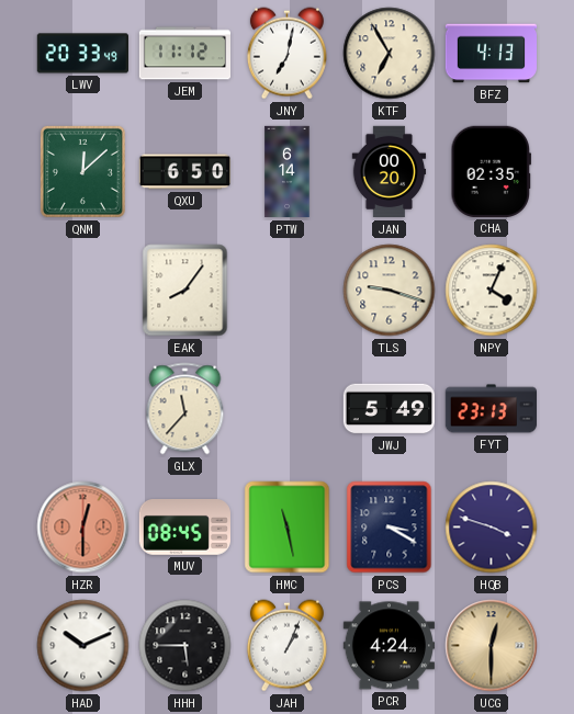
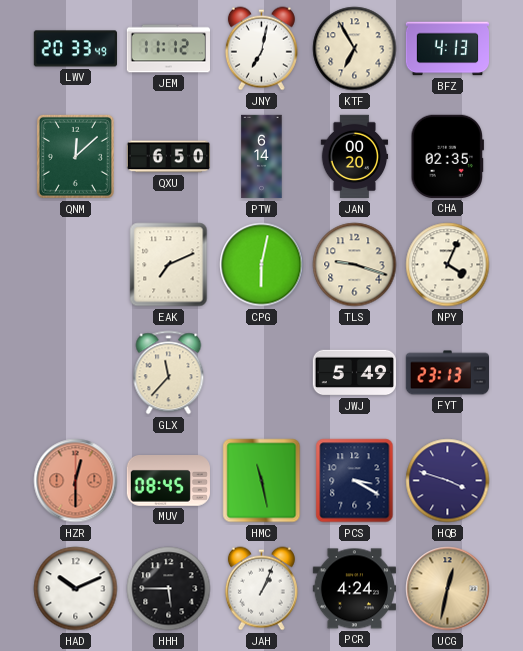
EAK: 8:06 -> 7:11
CPG: none -> 6:02
UCG: 12:30 -> 12:32
